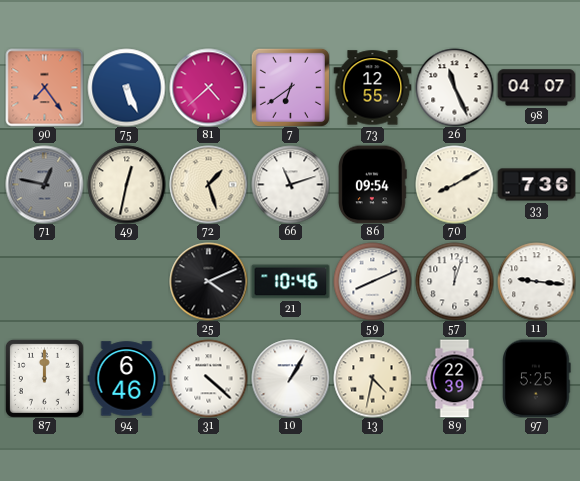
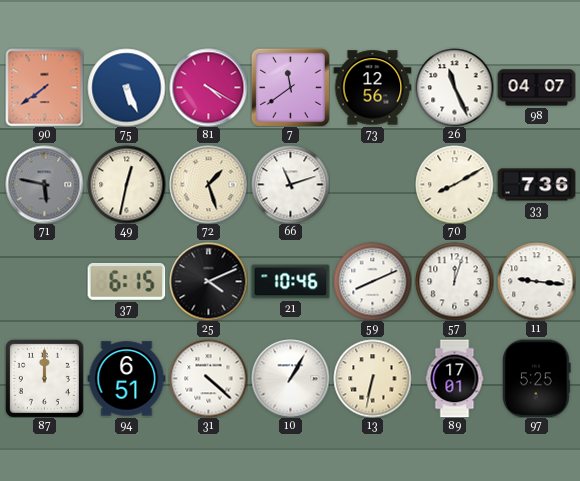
90: 7:24 -> 7:39
81: 4:38 -> 4:20
7: 6:39 -> 11:39
73: 12:55 -> 12:56
71: 12:47 -> 5:47
86: 09:54 -> none
37: none -> 6:15
94: 6:46 -> 6:51
13: 4:32 -> 6:32
89: 22:39 -> 17:01
